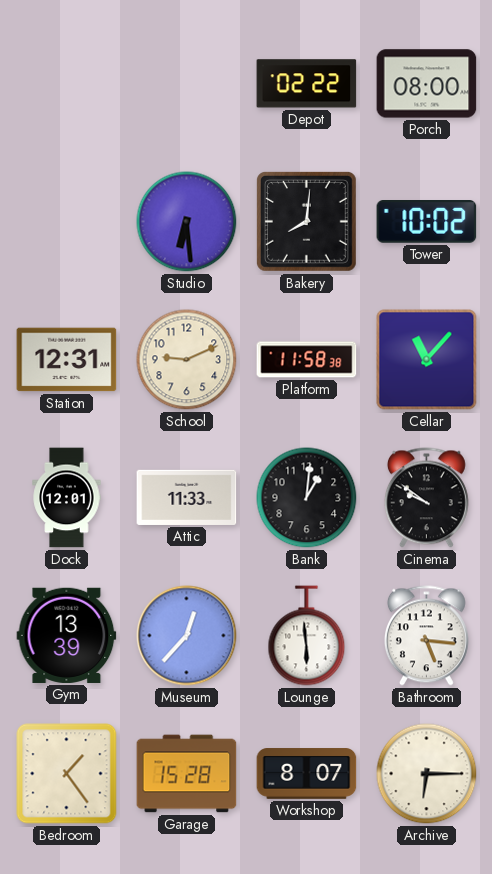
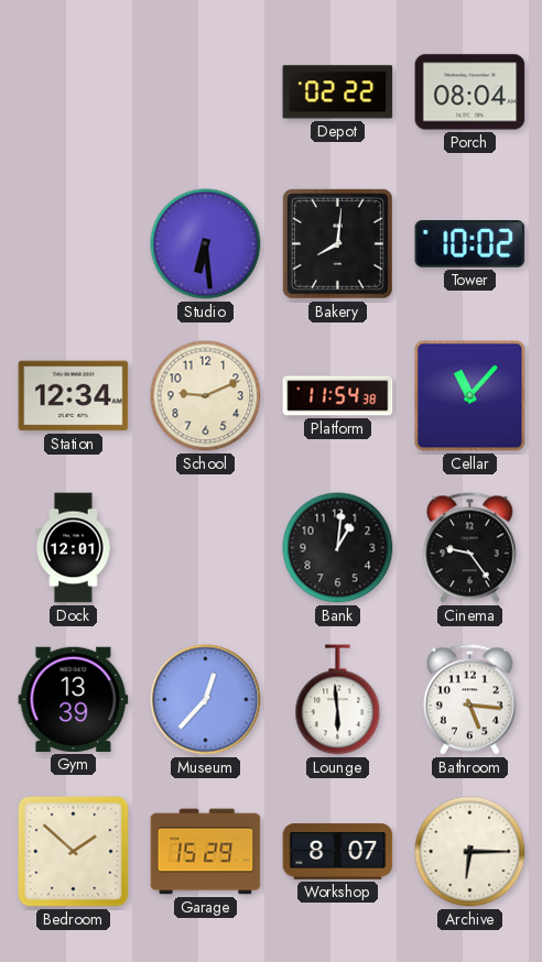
Porch: 08:00 -> 08:04
Station: 12:31 -> 12:34
Platform: 11:58 -> 11:54
Attic: 11:33 -> none
Cinema: 9:51 -> 9:24
Bedroom: 1:24 -> 1:52
Garage: 15:28 -> 15:29
